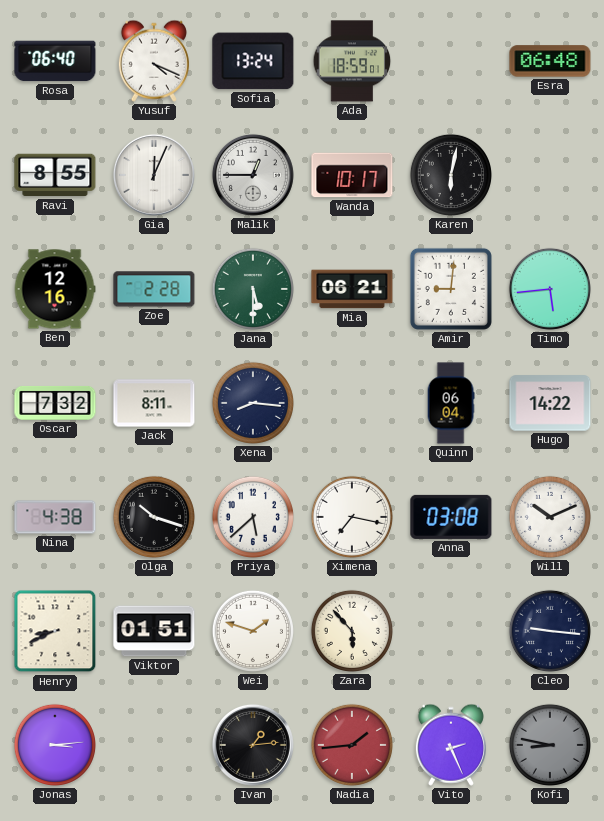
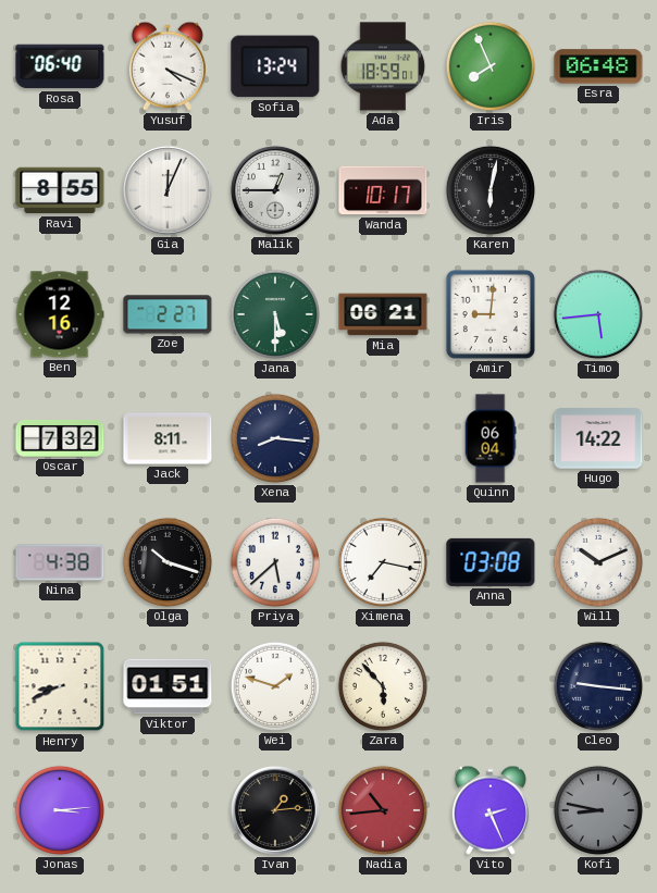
Iris: none -> 7:56
Zoe: 2:28 -> 2:27
Nadia: 1:44 -> 10:44
